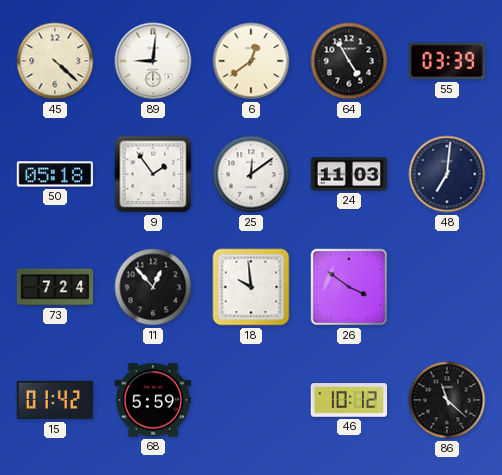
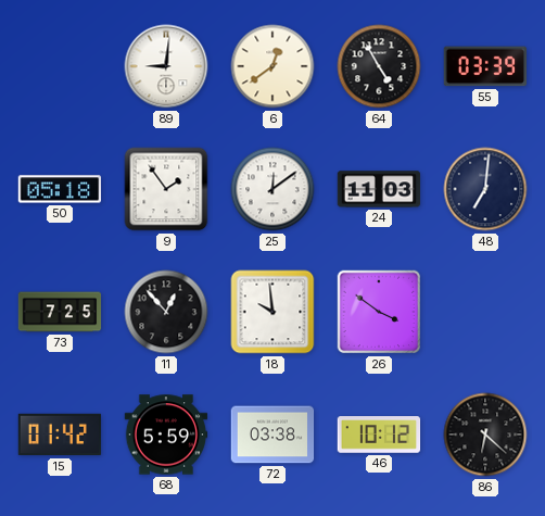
45: 4:22 -> none
73: 7:24 -> 7:25
72: none -> 03:38
86: 11:22 -> 6:22
